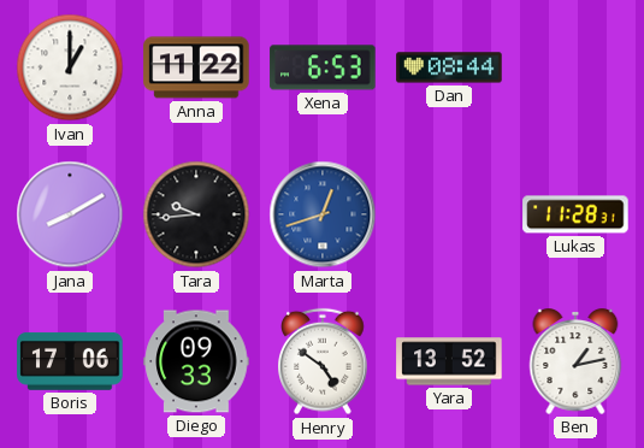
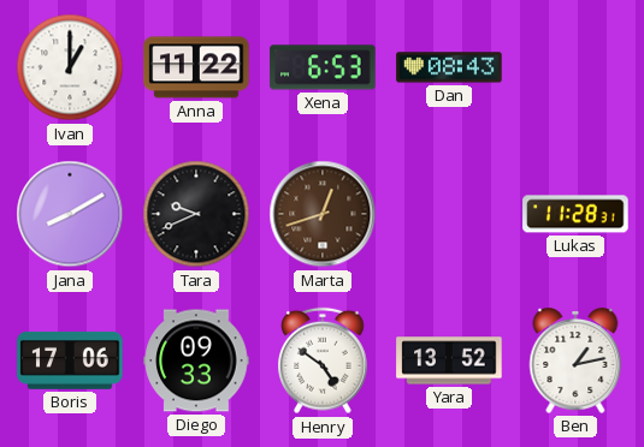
Dan: 08:44 -> 08:43
Tara: 9:44 -> 9:41
Marta dial: blue -> brown
